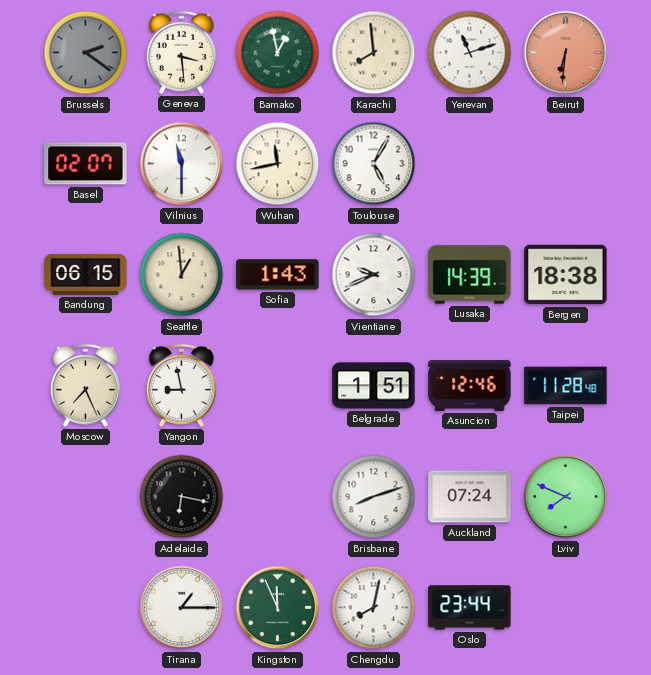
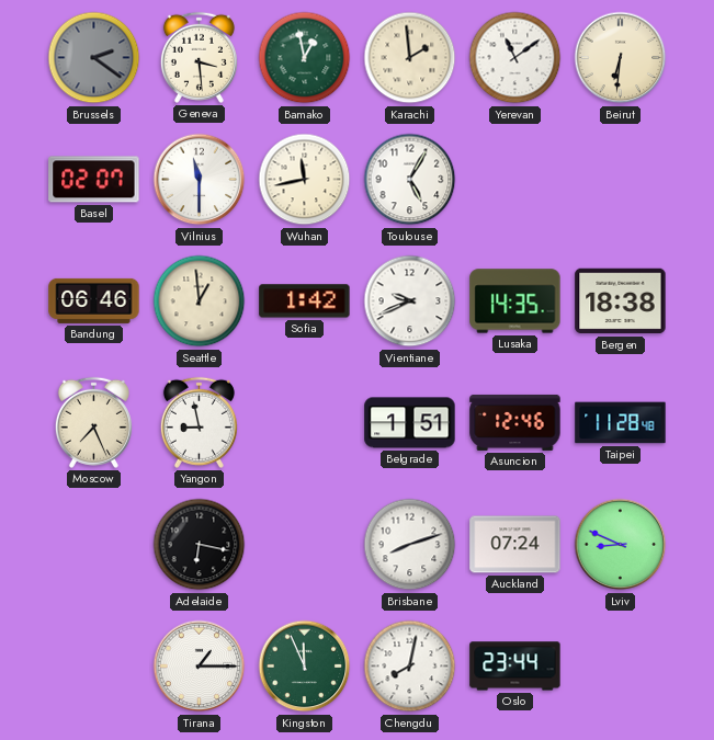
Karachi: 7:59 -> 1:59
Yerevan: 11:12 -> 11:09
Beirut dial: salmon -> cream
Bandung: 06:15 -> 06:46
Sofia: 1:43 -> 1:42
Lusaka: 14:39 -> 14:35
Lviv: 7:49 -> 8:49
